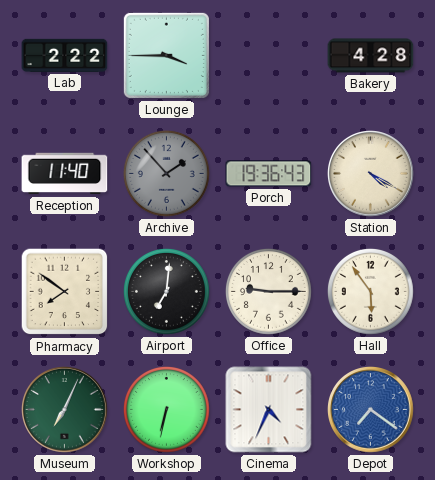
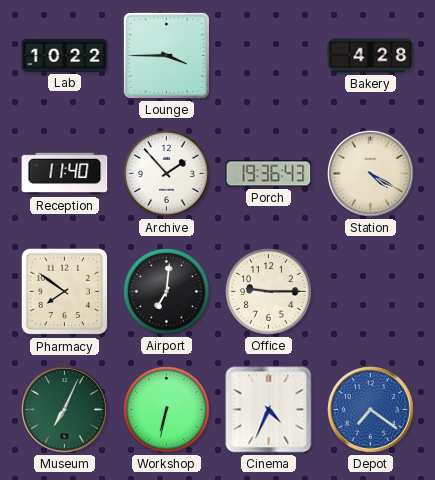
Lab: 2:22 -> 10:22
Archive dial: grey -> white
Hall: 5:54 -> none
